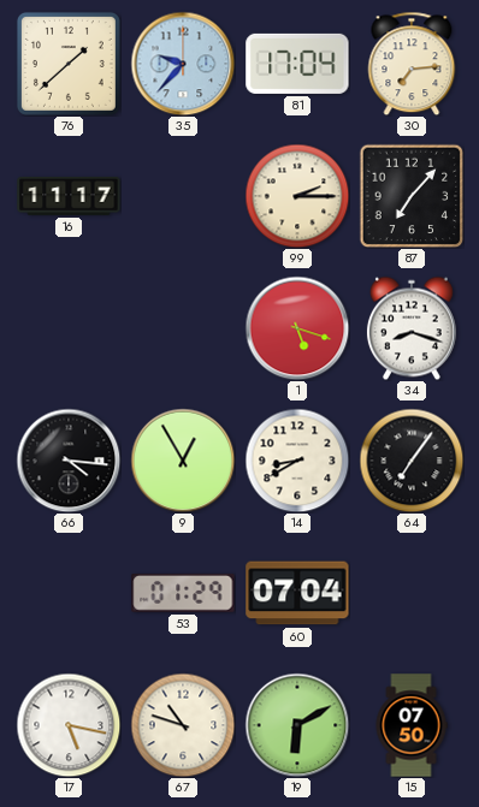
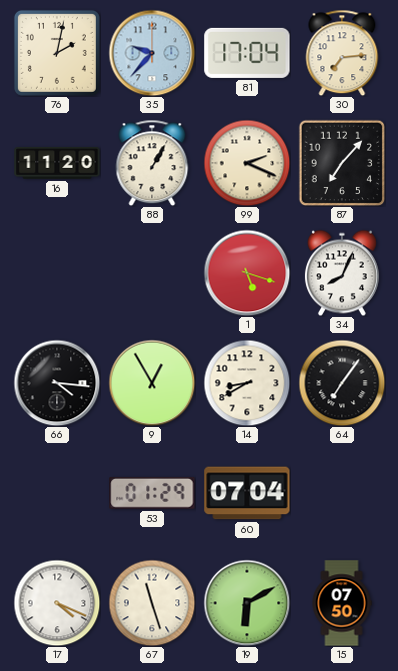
76: 1:38 -> 2:02
16: 11:17 -> 11:20
88: none -> 1:05
99: 2:15 -> 2:19
34: 8:18 -> 8:04
17: 5:17 -> 4:19
67: 10:48 -> 11:27
